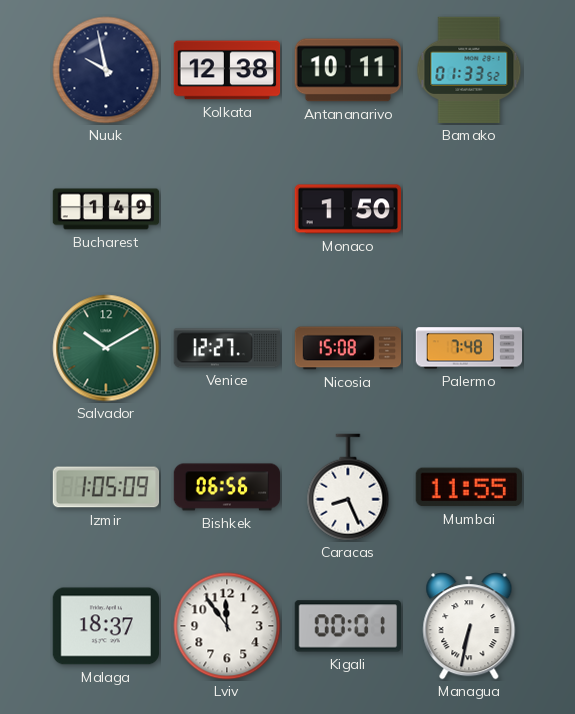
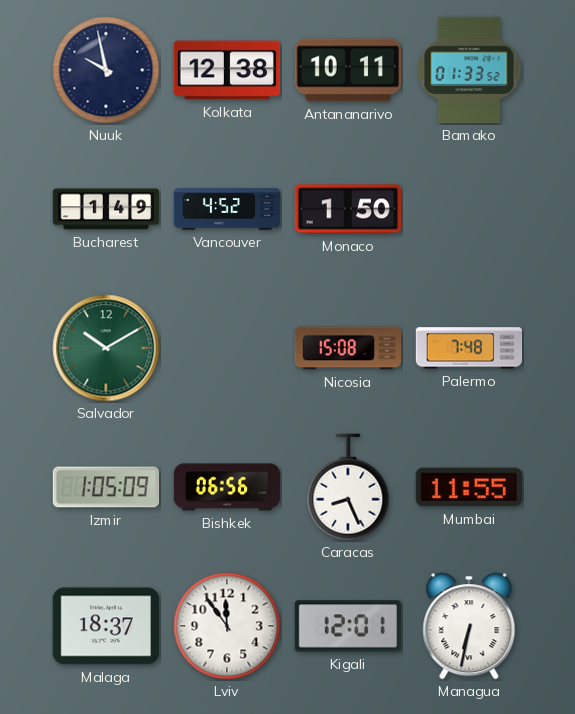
Vancouver: none -> 4:52
Venice: 12:27 -> none
Kigali: 00:01 -> 12:01
